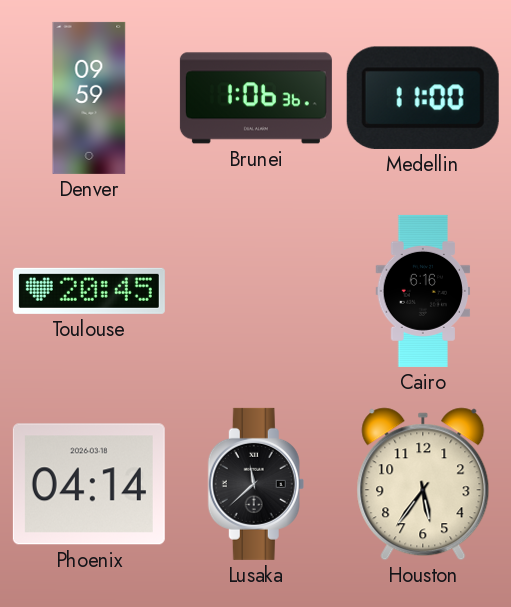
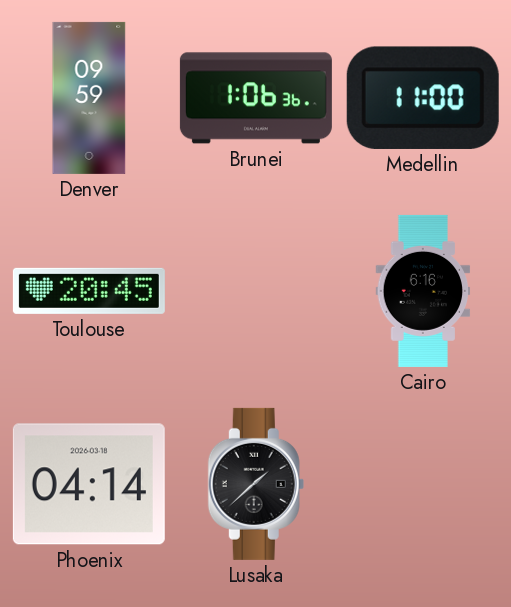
Lusaka: 11:38 -> 1:38
Houston: 5:36 -> none
